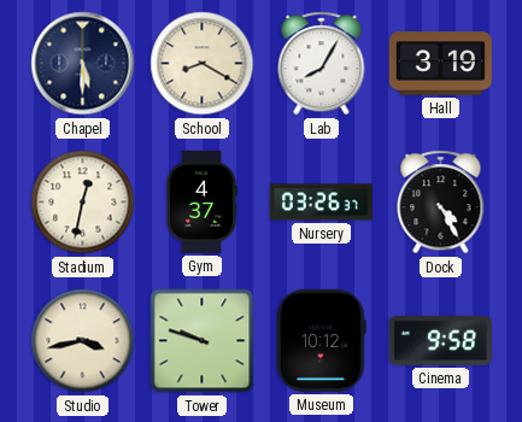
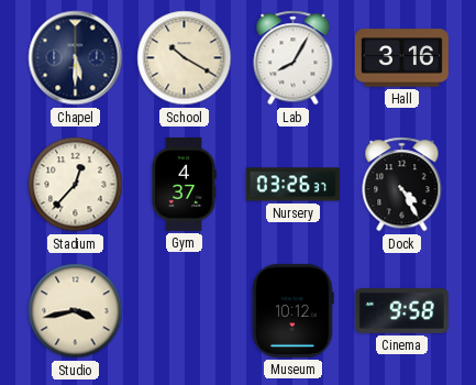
School: 8:20 -> 10:20
Hall: 3:19 -> 3:16
Stadium: 12:32 -> 12:37
Tower: 9:48 -> none
